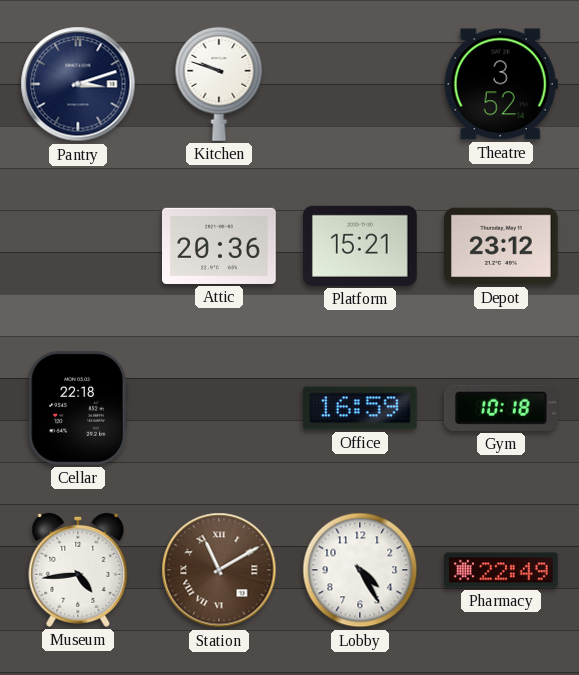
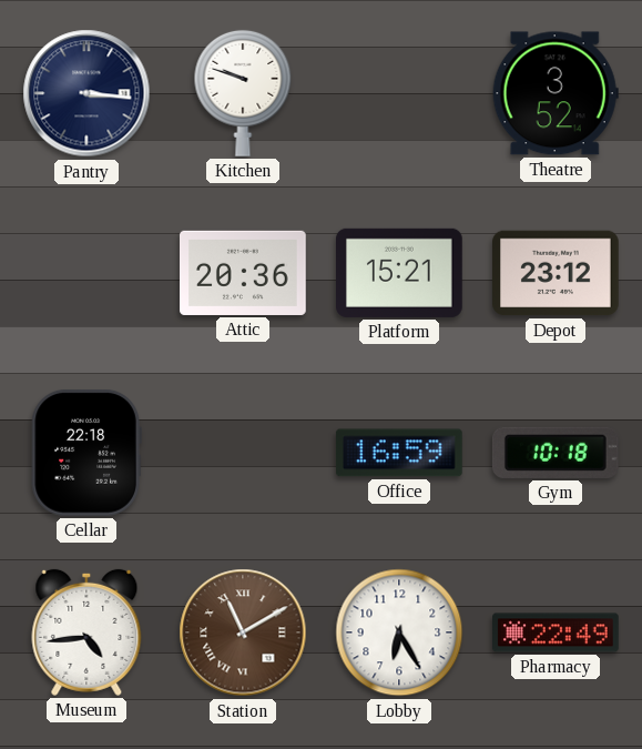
Pantry: 3:12 -> 3:16
Lobby: 4:25 -> 6:25
